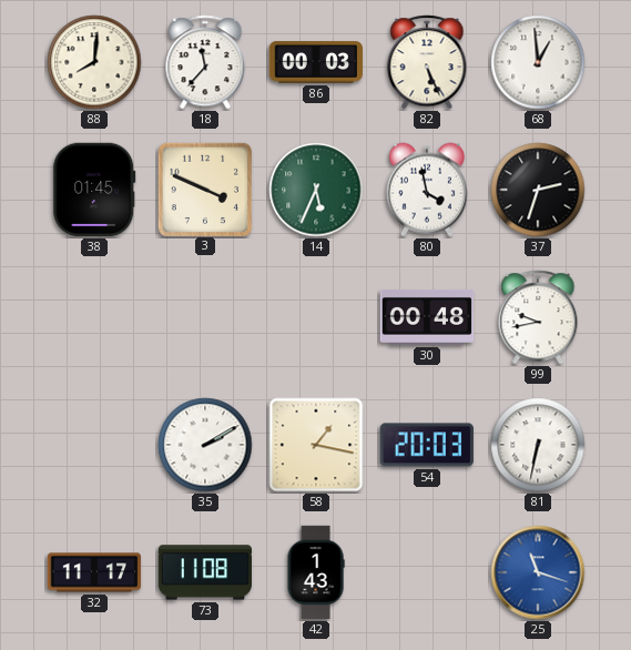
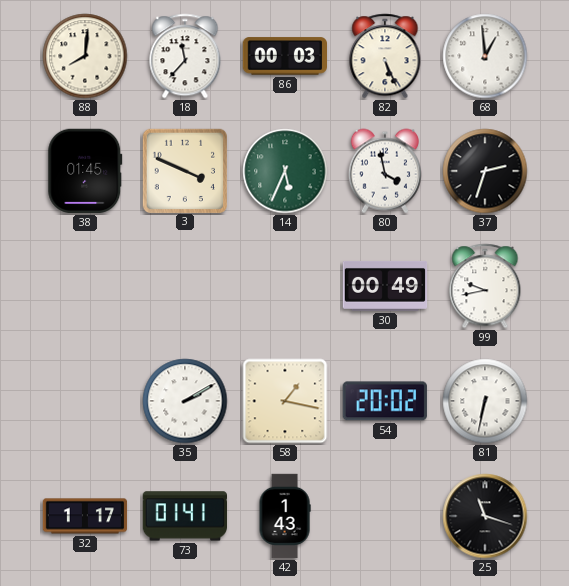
30: 00:48 -> 00:49
54: 20:03 -> 20:02
32: 11:17 -> 1:17
73: 11:08 -> 01:41
25 dial: blue -> black
